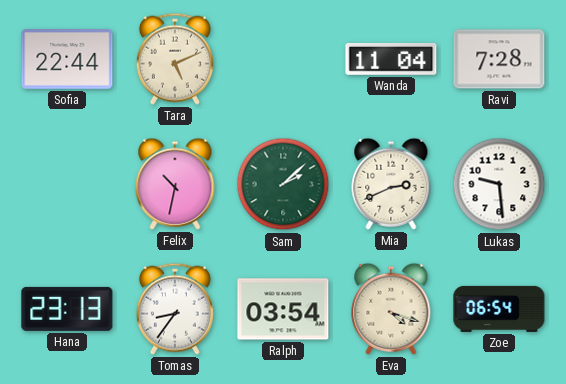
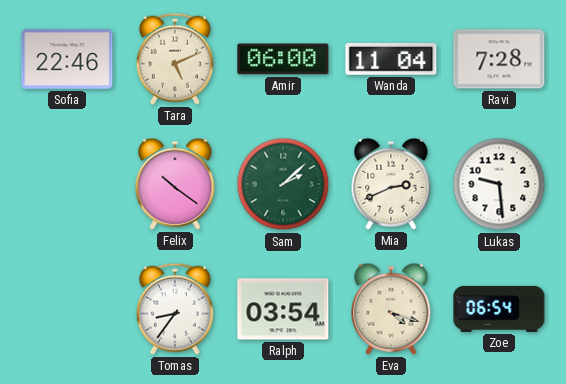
Sofia: 22:44 -> 22:46
Amir: none -> 06:00
Felix: 10:32 -> 10:21
Hana: 23:13 -> none
